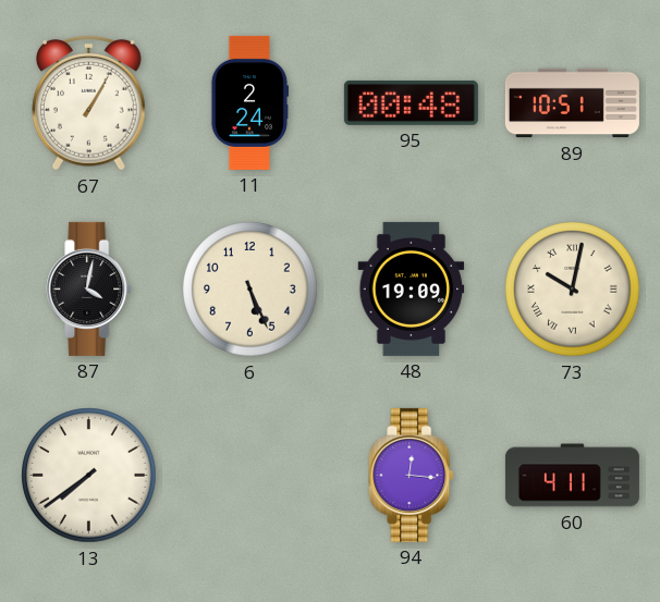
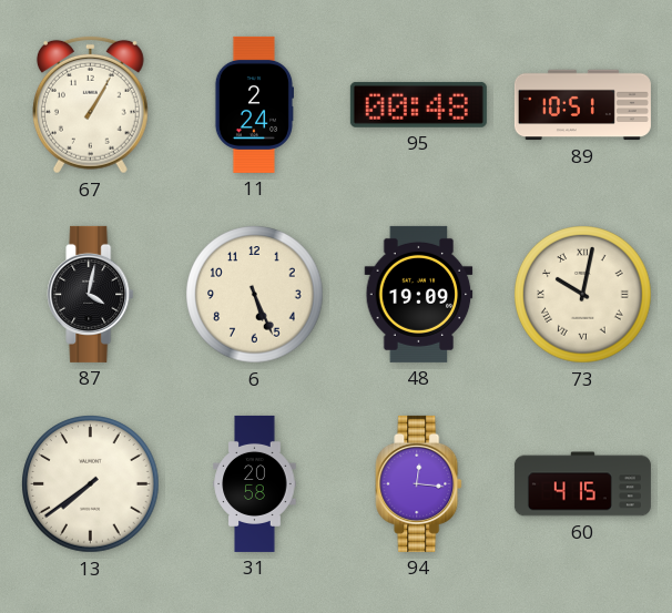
31: none -> 20:58
60: 4:11 -> 4:15
